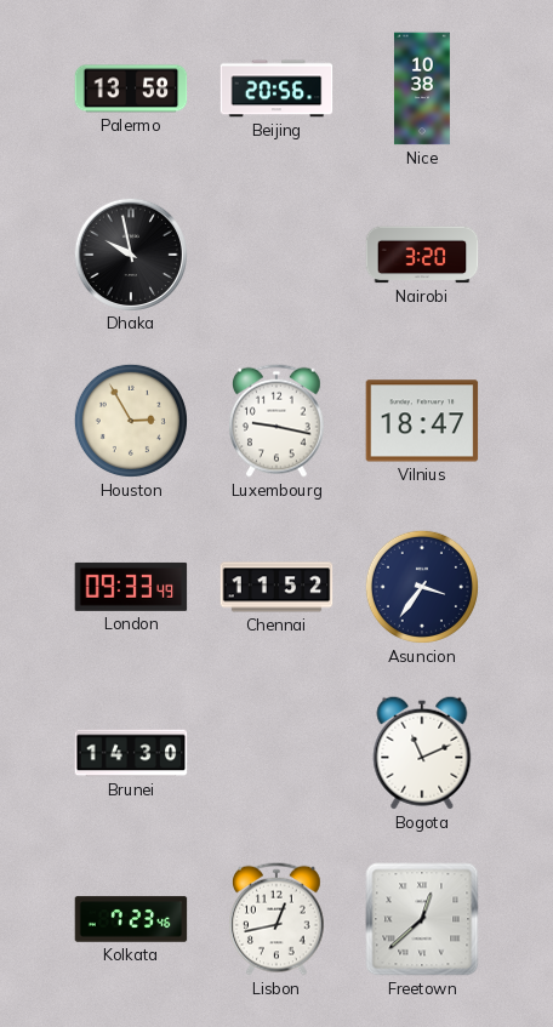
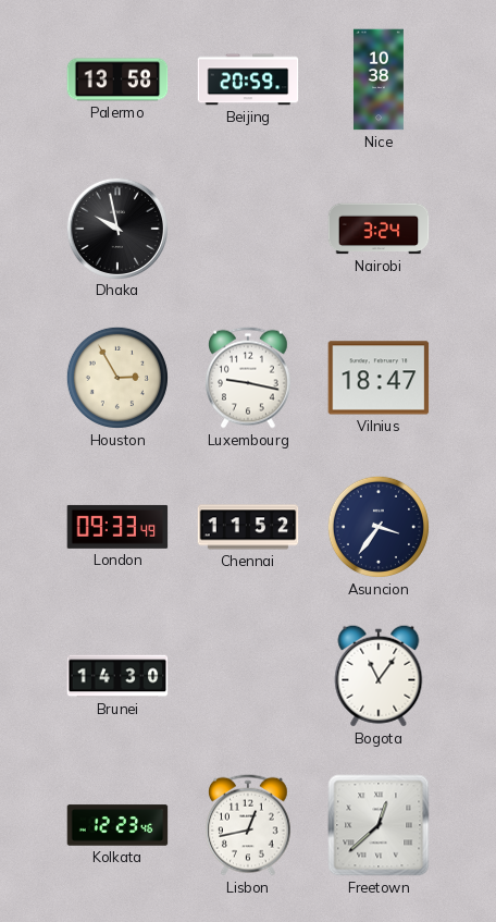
Beijing: 20:56 -> 20:59
Nairobi: 3:20 -> 3:24
Bogota: 11:11 -> 11:06
Kolkata: 7:23 -> 12:23
